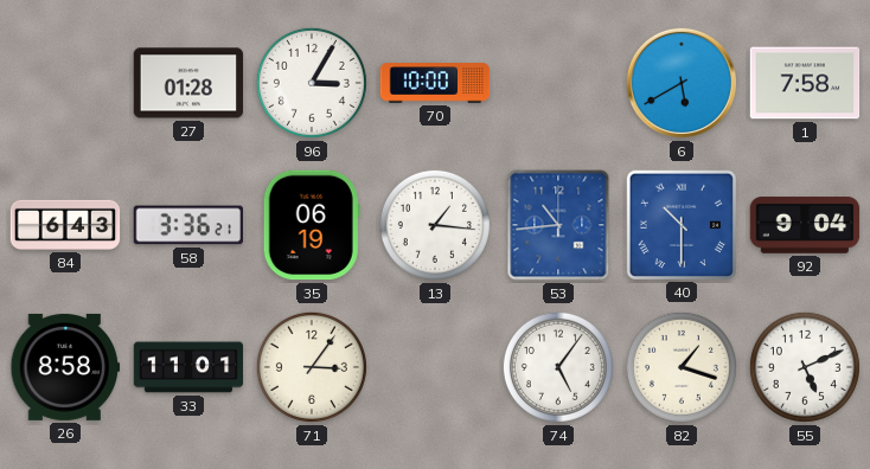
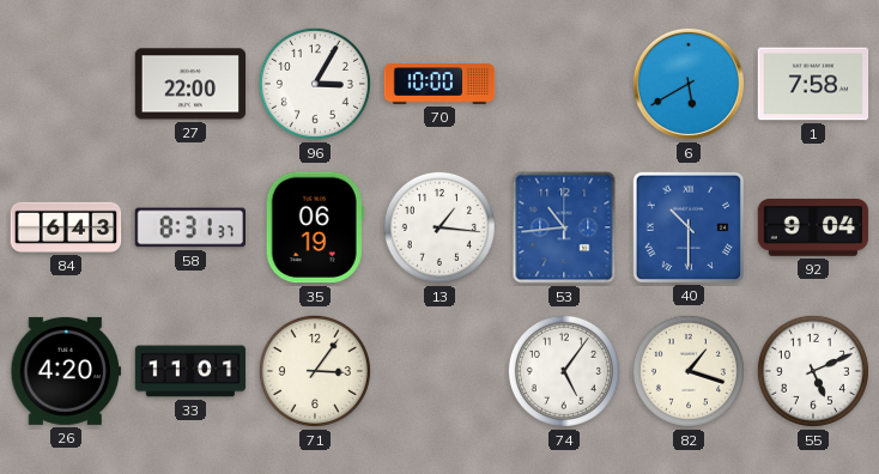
27: 01:28 -> 22:00
58: 3:36 -> 8:31
26: 8:58 -> 4:20
